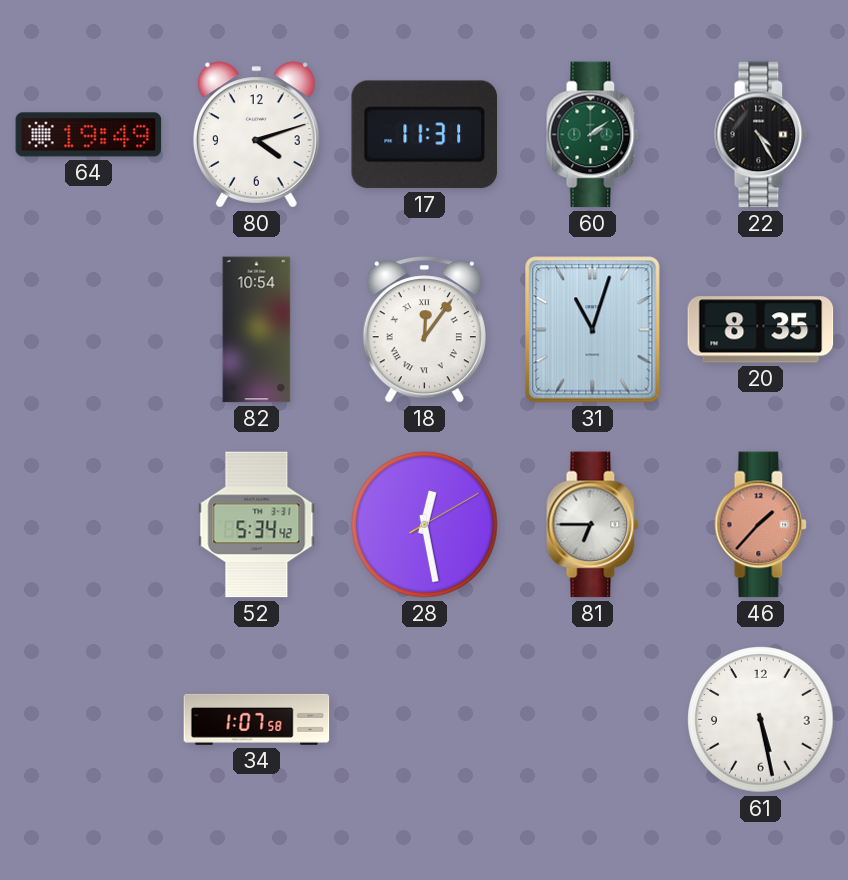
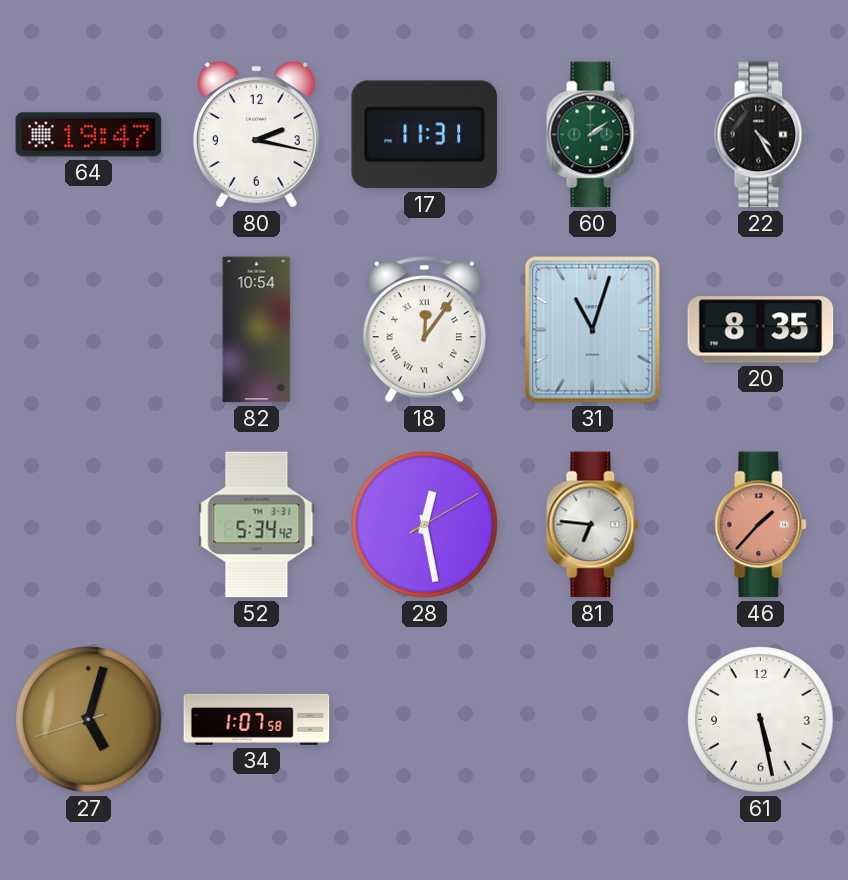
64: 19:49 -> 19:47
80: 4:12 -> 2:17
81: 6:45 -> 6:46
27: none -> 5:02
